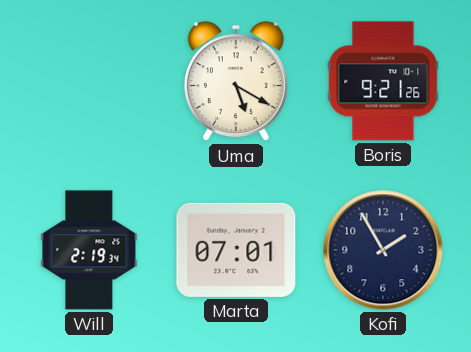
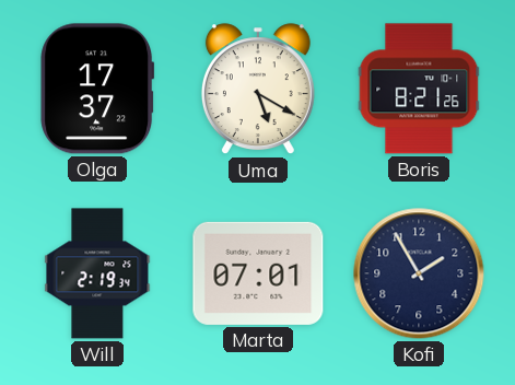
Olga: none -> 17:37
Boris: 9:21 -> 8:21
